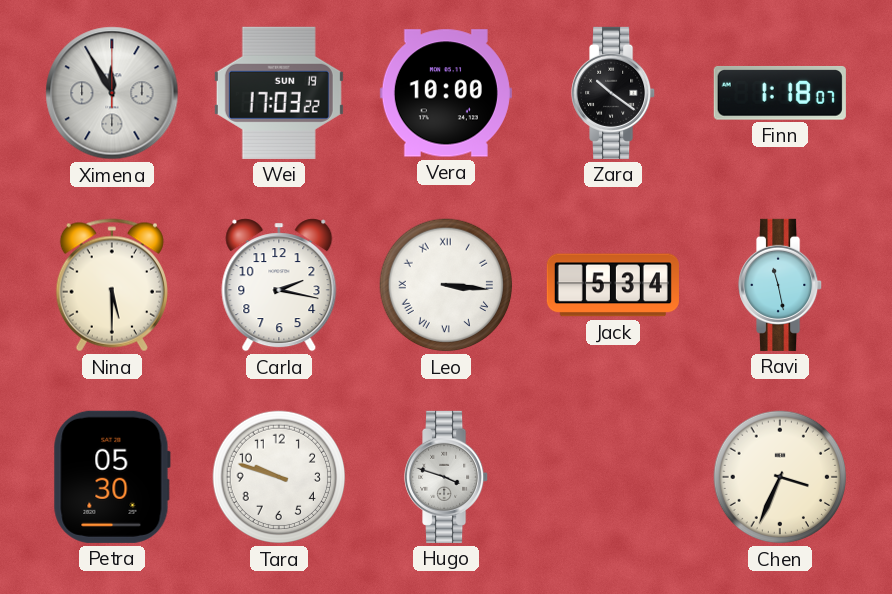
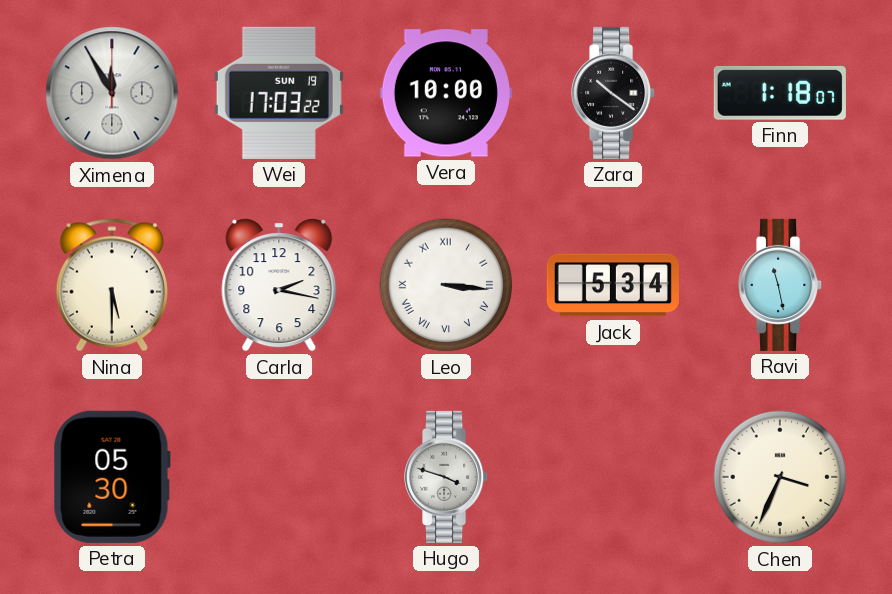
Tara: 9:48 -> none
